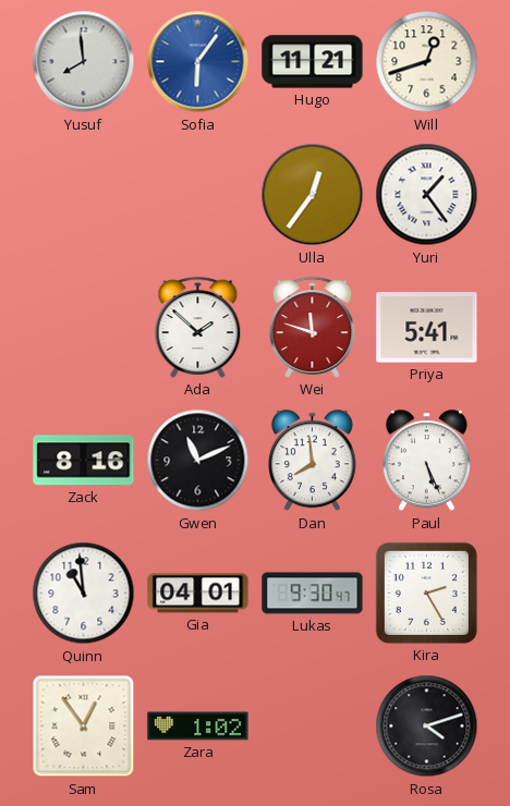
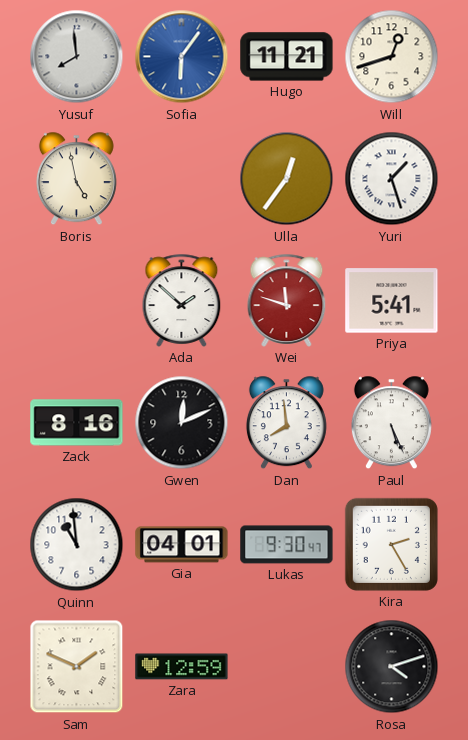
Boris: none -> 4:58
Yuri: 1:24 -> 1:27
Gwen: 11:11 -> 12:11
Sam: 12:54 -> 1:49
Zara: 1:02 -> 12:59
